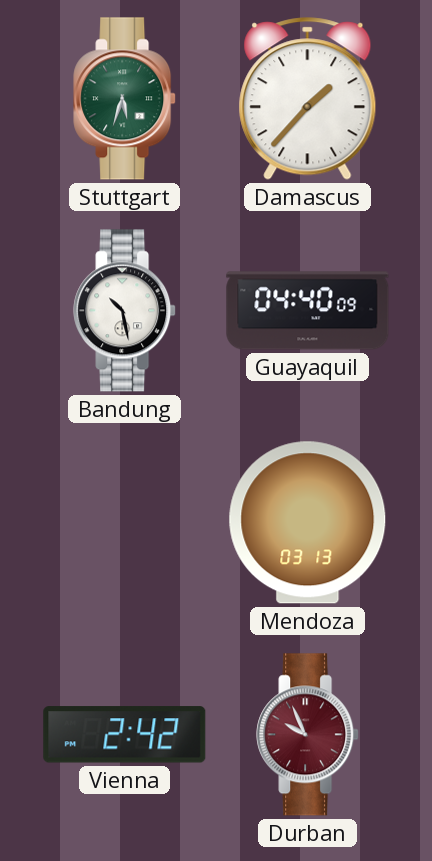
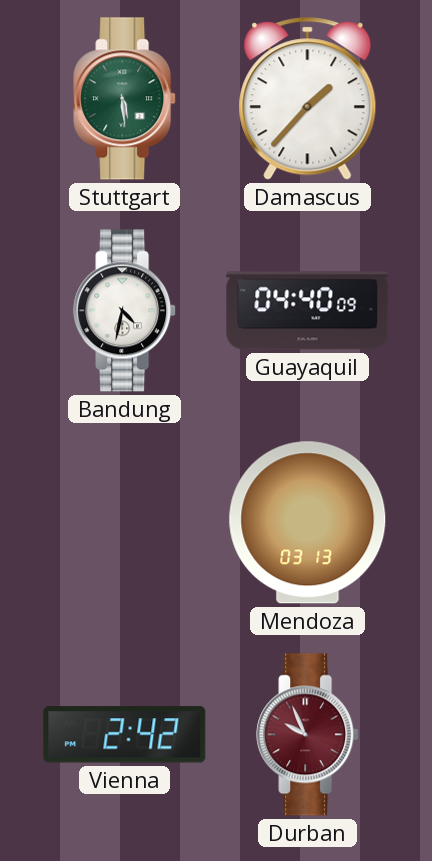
Stuttgart: 5:33 -> 5:29
Bandung: 10:28 -> 4:32
